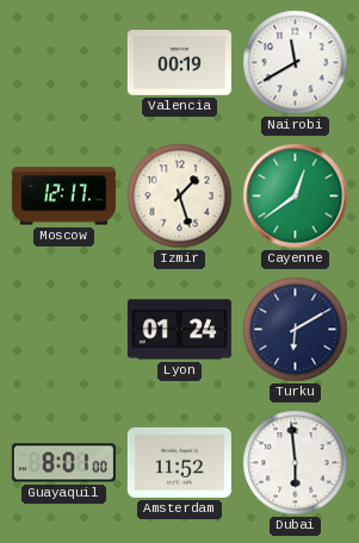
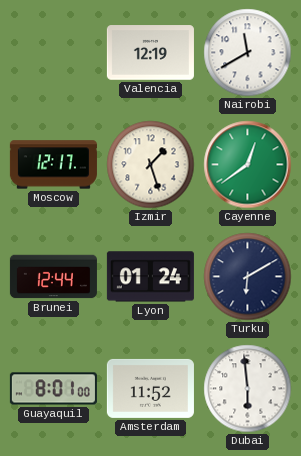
Valencia: 00:19 -> 12:19
Brunei: none -> 12:44
